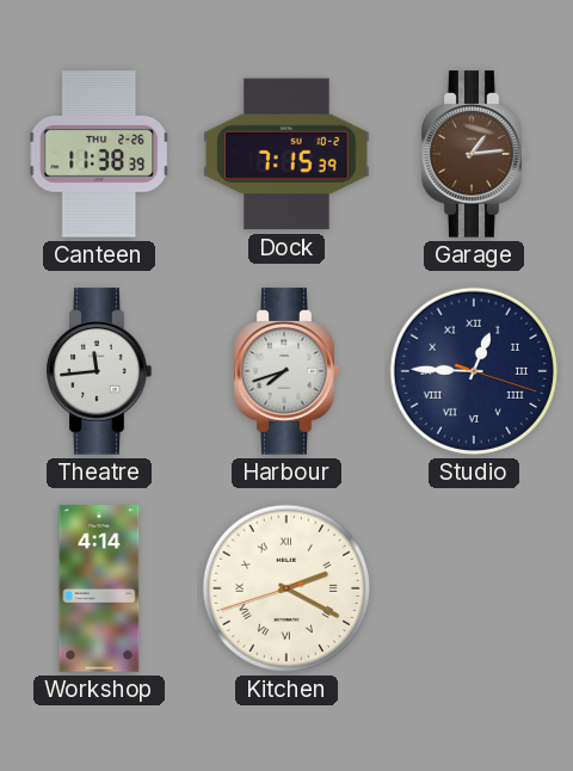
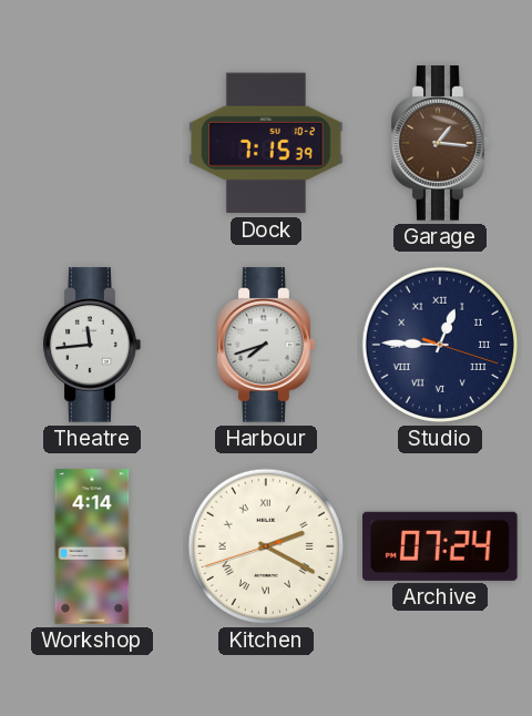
Canteen: 11:38 -> none
Garage: 1:14 -> 1:16
Archive: none -> 07:24
